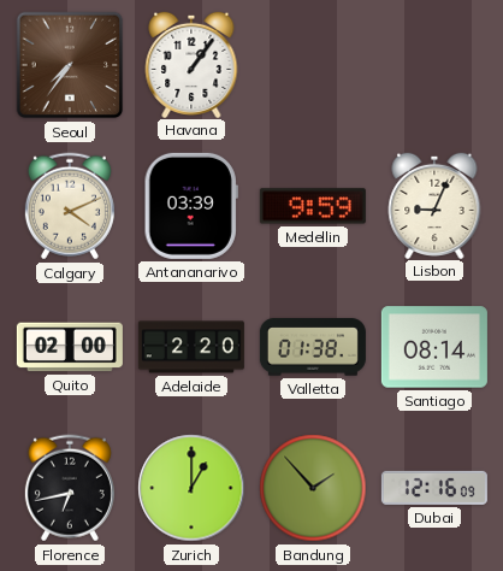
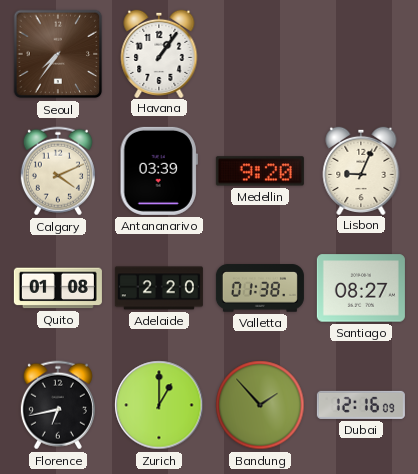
Medellin: 9:59 -> 9:20
Quito: 02:00 -> 01:08
Santiago: 08:14 -> 08:27
